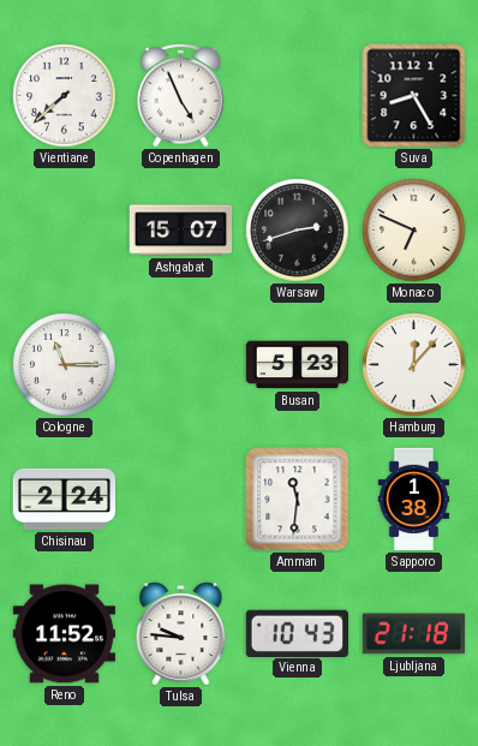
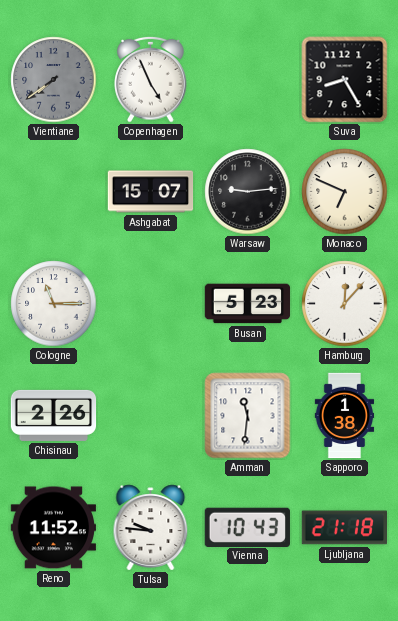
Vientiane: 7:38 -> 7:39
Vientiane dial: white -> grey
Warsaw: 2:42 -> 9:14
Chisinau: 2:24 -> 2:26
